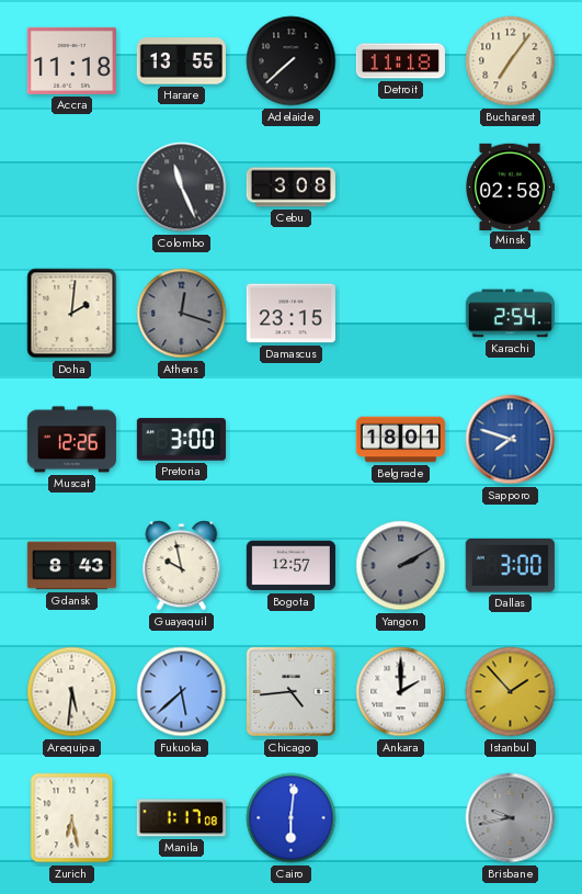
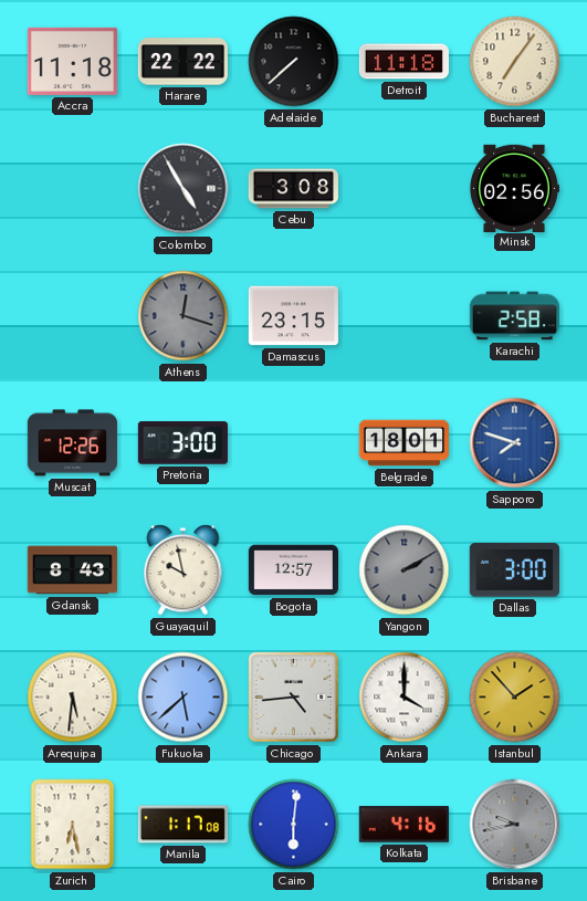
Harare: 13:55 -> 22:22
Colombo: 11:26 -> 4:55
Minsk: 02:58 -> 02:56
Doha: 2:01 -> none
Karachi: 2:54 -> 2:58
Ankara: 2:00 -> 4:00
Kolkata: none -> 4:16
